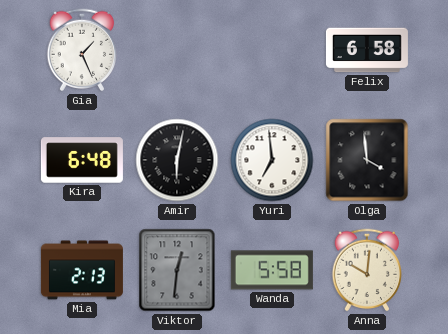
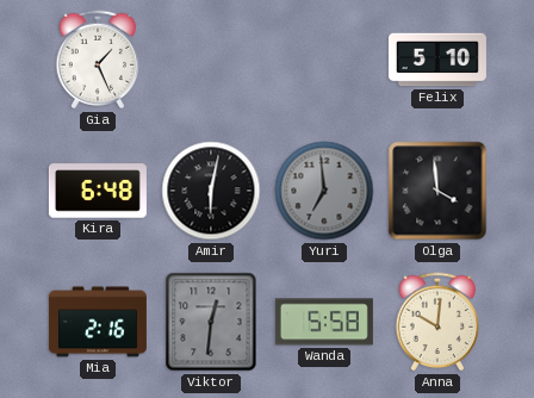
Felix: 6:58 -> 5:10
Yuri dial: white -> grey
Mia: 2:13 -> 2:16
